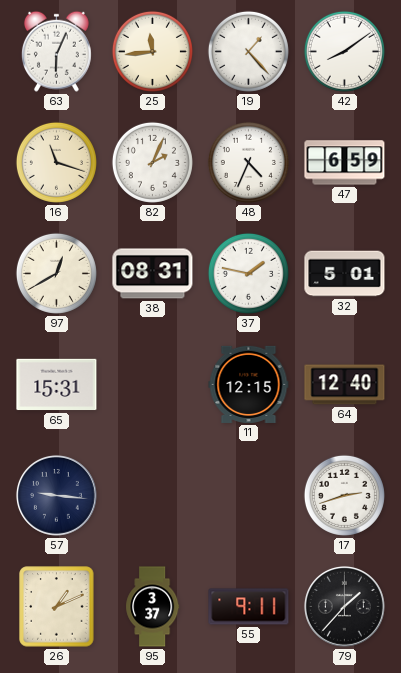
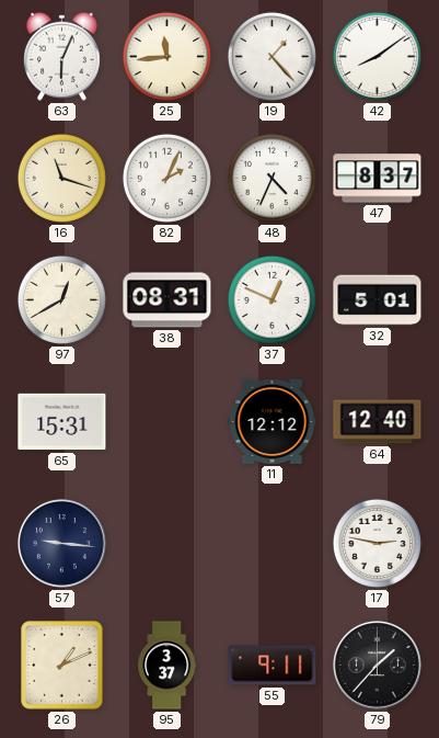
47: 6:59 -> 8:37
37: 1:47 -> 12:49
11: 12:15 -> 12:12
17: 2:42 -> 2:47
